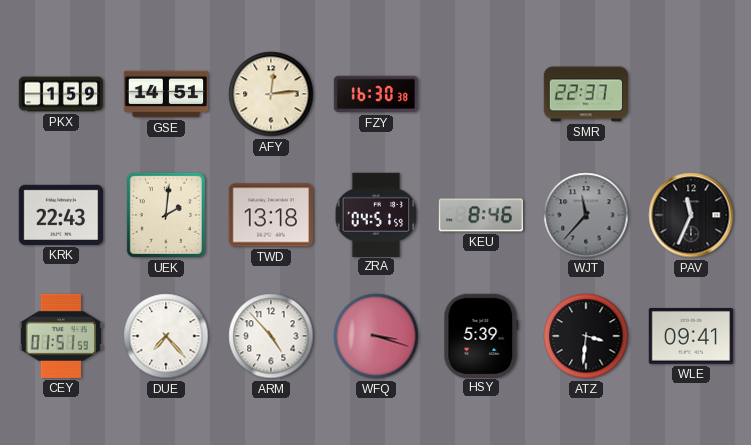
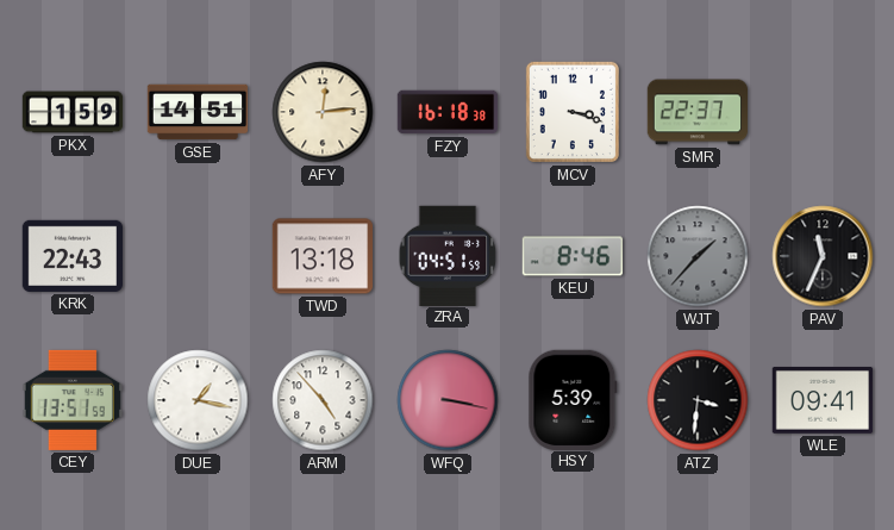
FZY: 16:30 -> 16:18
MCV: none -> 3:18
UEK: 2:01 -> none
WJT: 11:37 -> 1:37
CEY: 01:51 -> 13:51
DUE: 7:23 -> 1:17
WFQ: 3:18 -> 3:17
